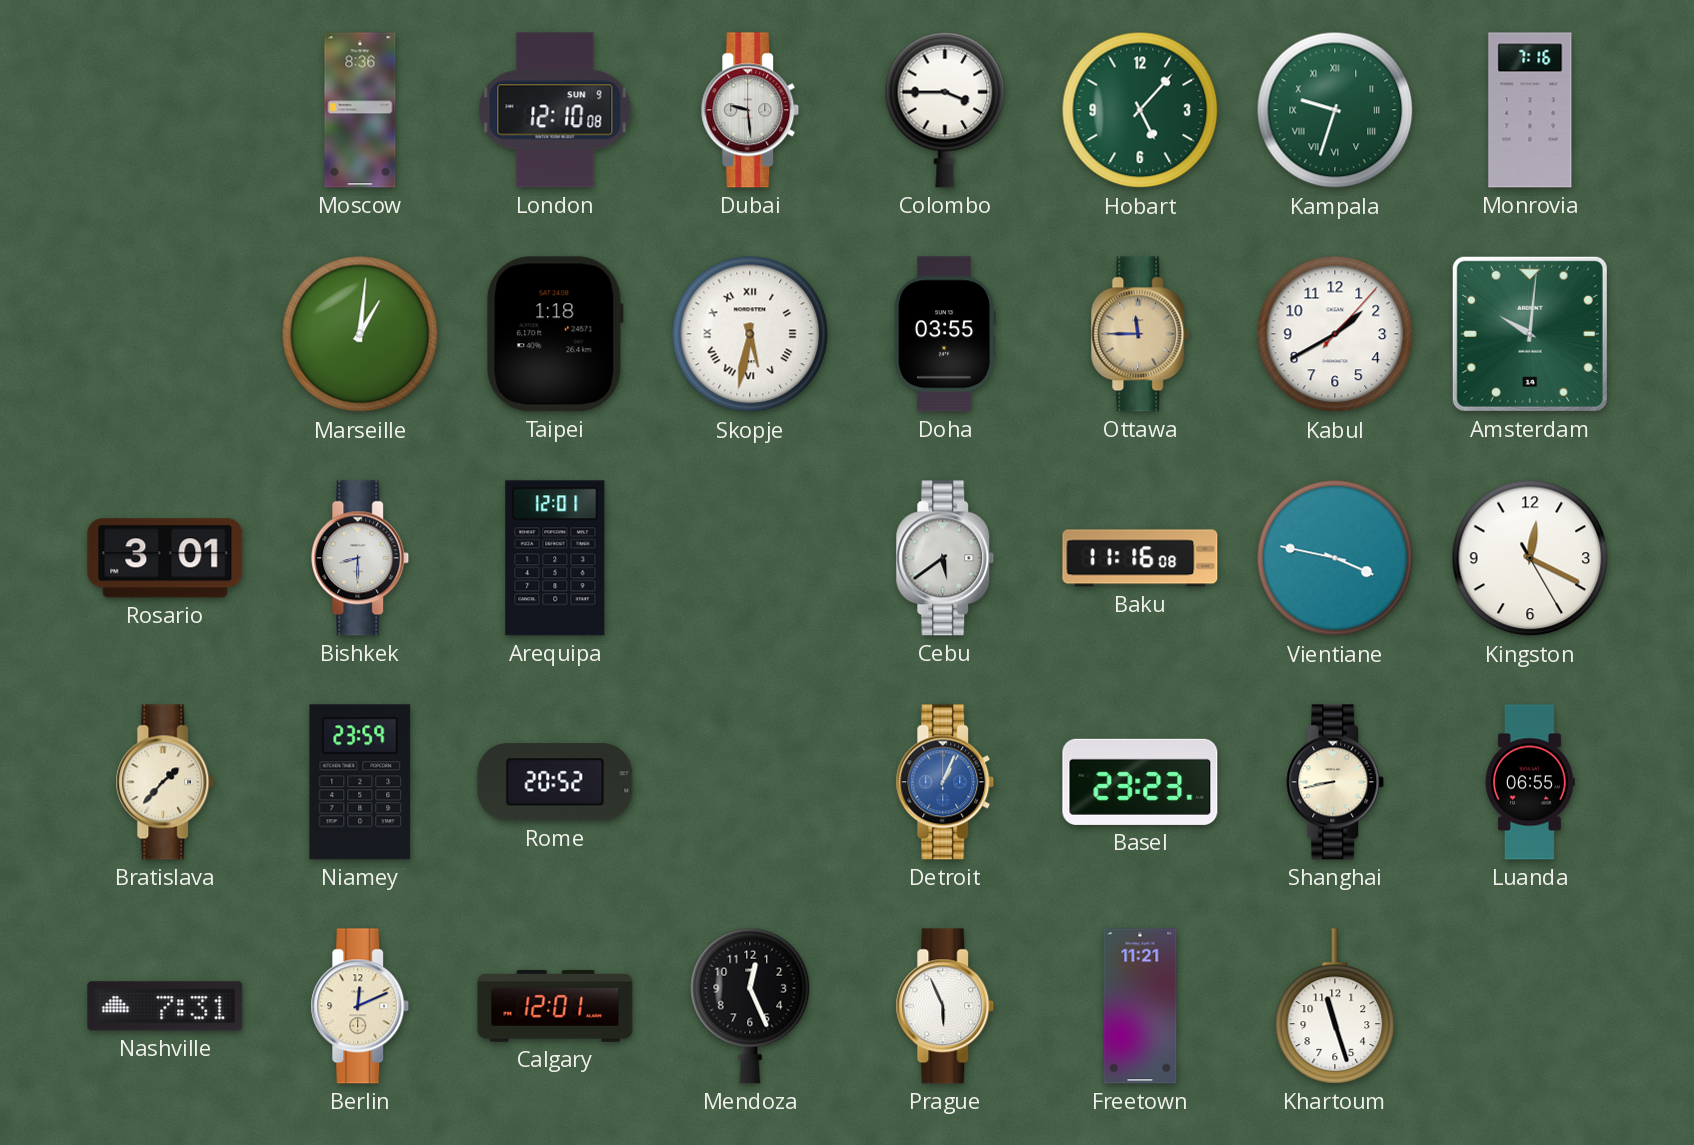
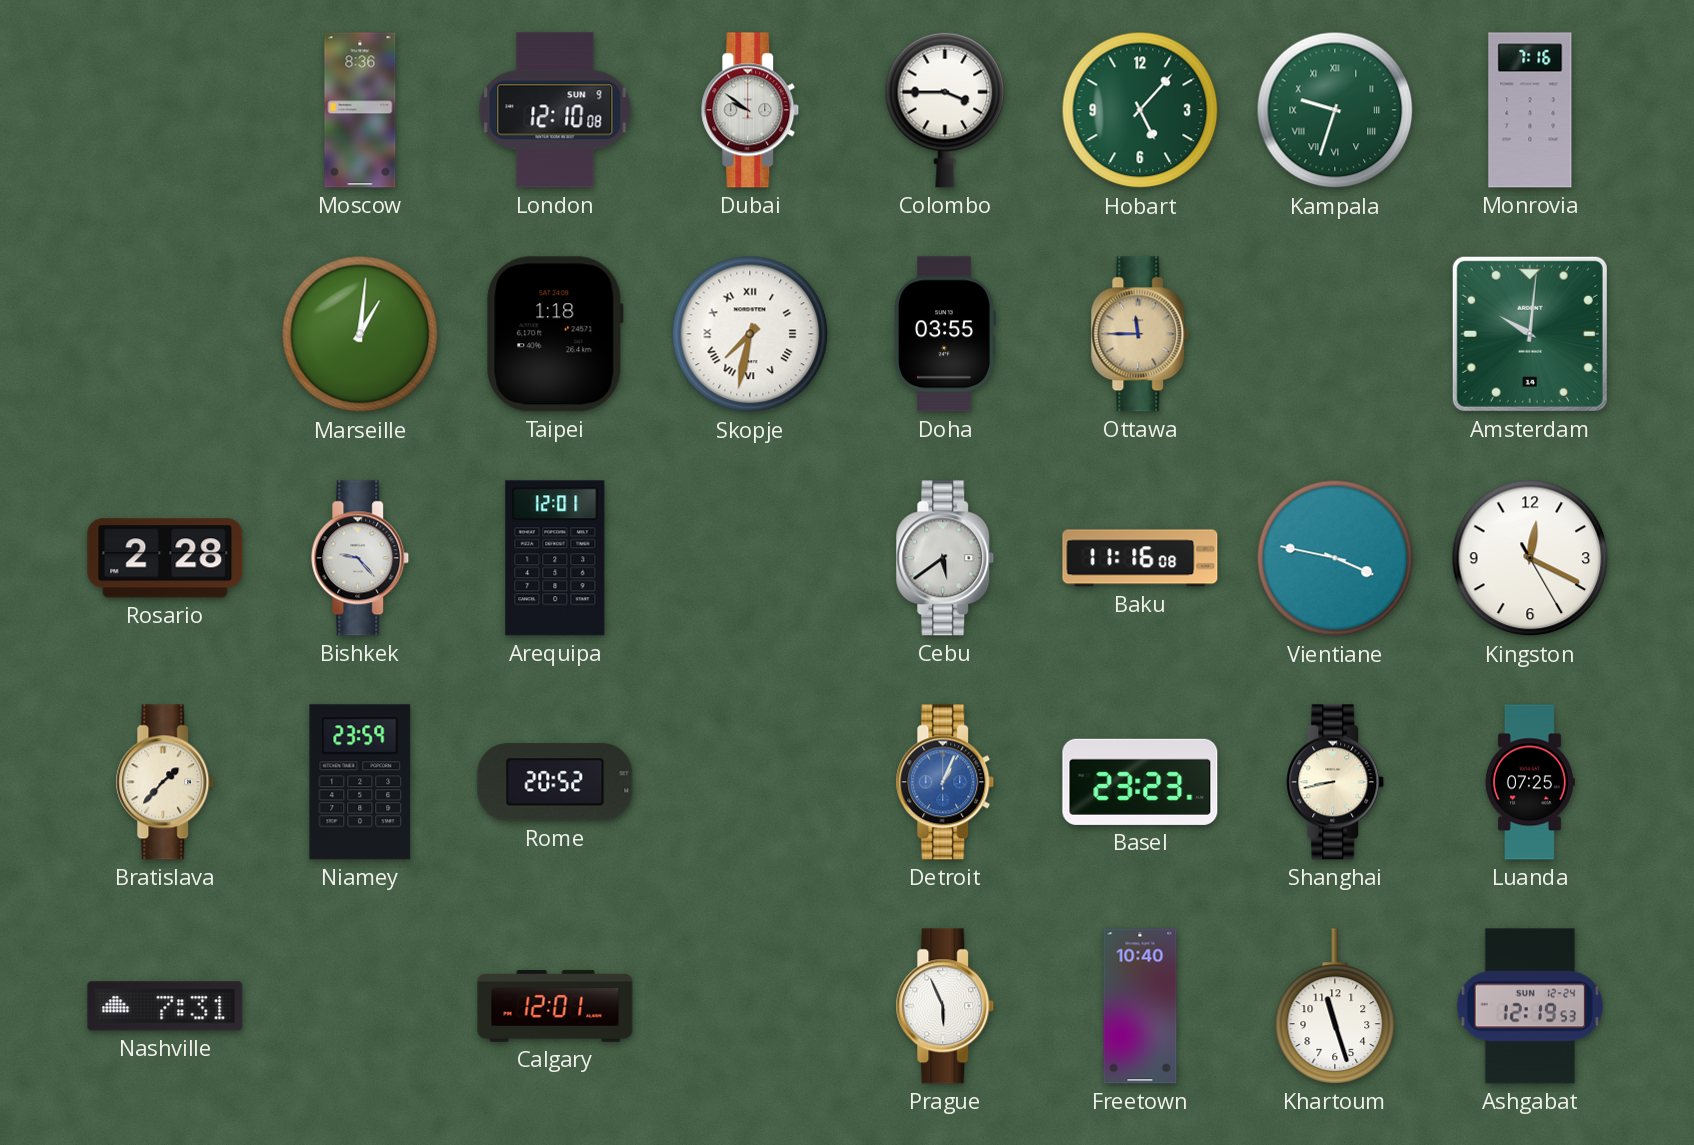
Dubai: 9:29 -> 9:51
Skopje: 5:32 -> 7:32
Kabul: 1:40 -> none
Rosario: 3:01 -> 2:28
Bishkek: 8:30 -> 9:23
Luanda: 06:55 -> 07:25
Berlin: 12:11 -> none
Mendoza: 12:26 -> none
Freetown: 11:21 -> 10:40
Ashgabat: none -> 12:19
